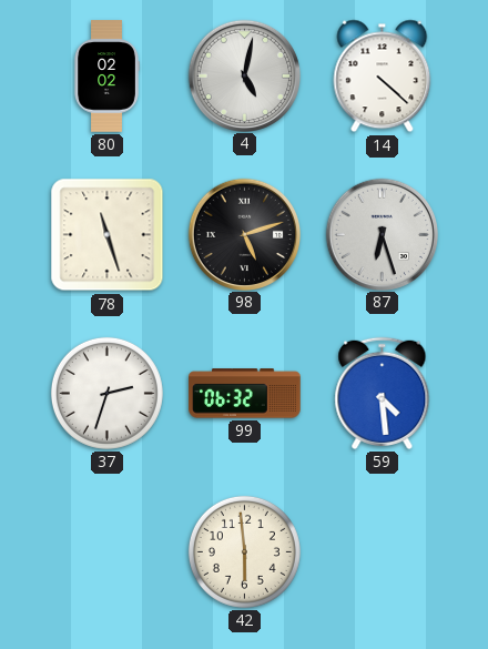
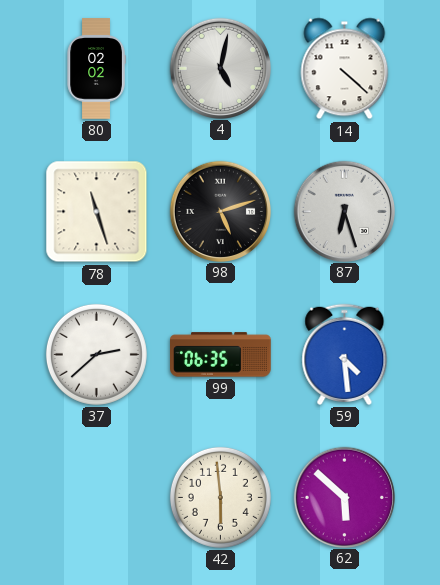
37: 2:33 -> 2:38
99: 06:32 -> 06:35
62: none -> 5:52
